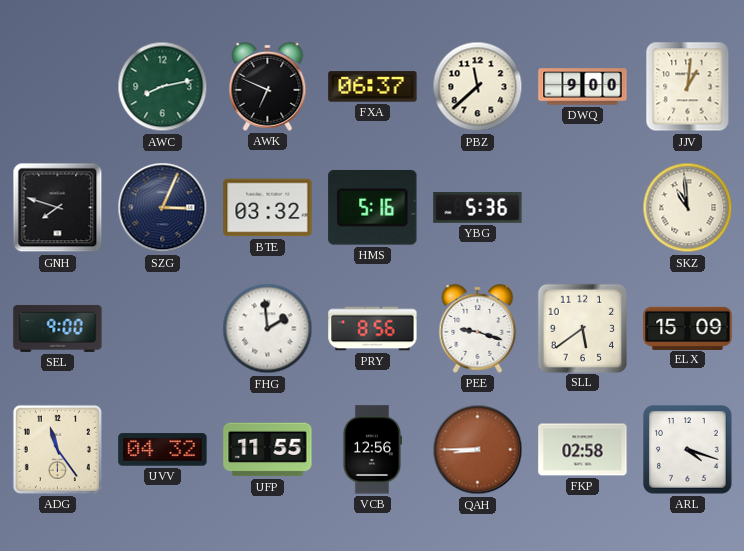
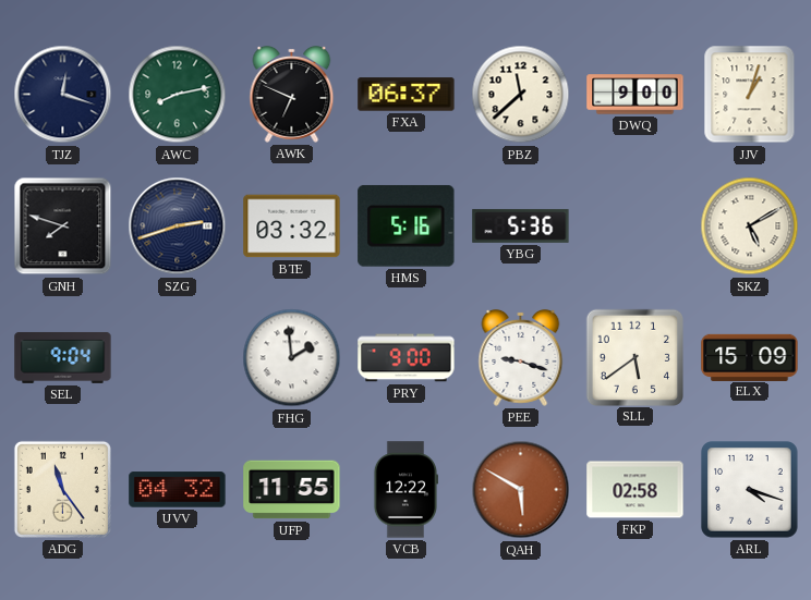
TJZ: none -> 12:18
JJV: 1:01 -> 1:03
SZG: 3:04 -> 2:42
SKZ: 10:59 -> 5:10
SEL: 9:00 -> 9:04
PRY: 8:56 -> 9:00
VCB: 12:56 -> 12:22
QAH: 8:45 -> 5:50
